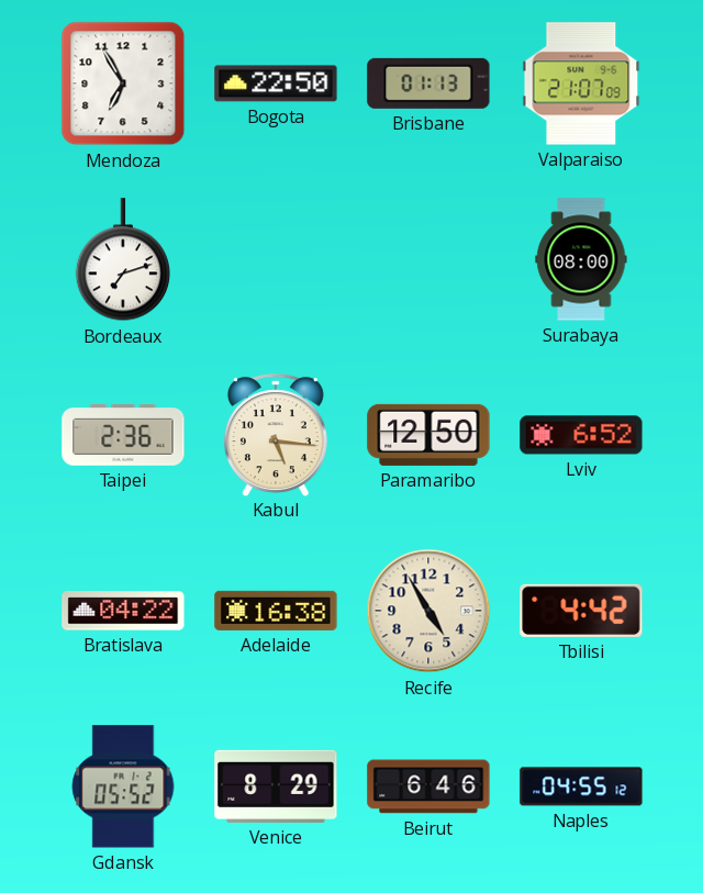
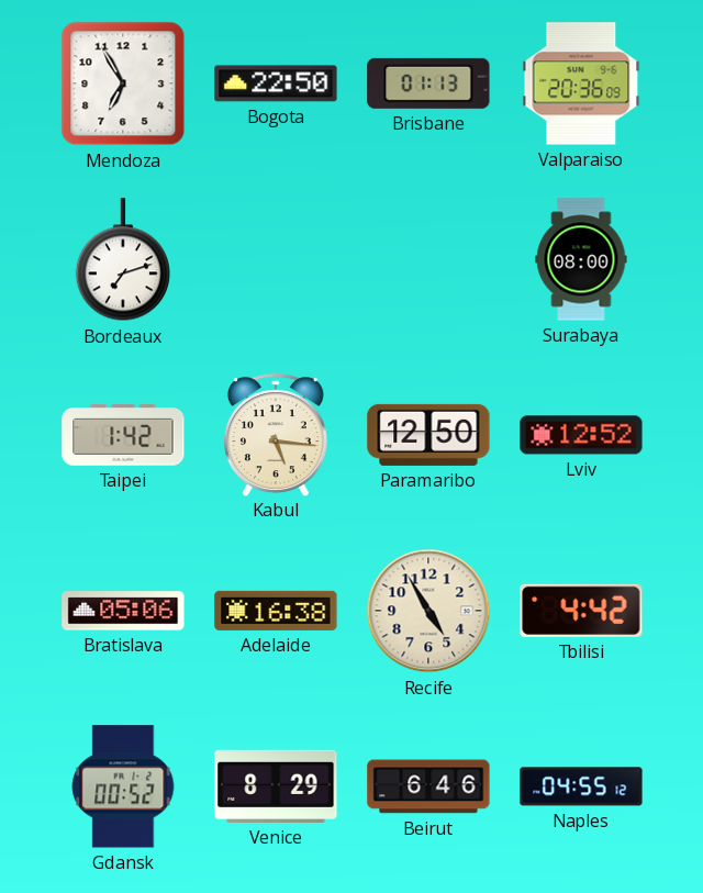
Valparaiso: 21:07 -> 20:36
Taipei: 2:36 -> 1:42
Lviv: 6:52 -> 12:52
Bratislava: 04:22 -> 05:06
Gdansk: 05:52 -> 00:52
